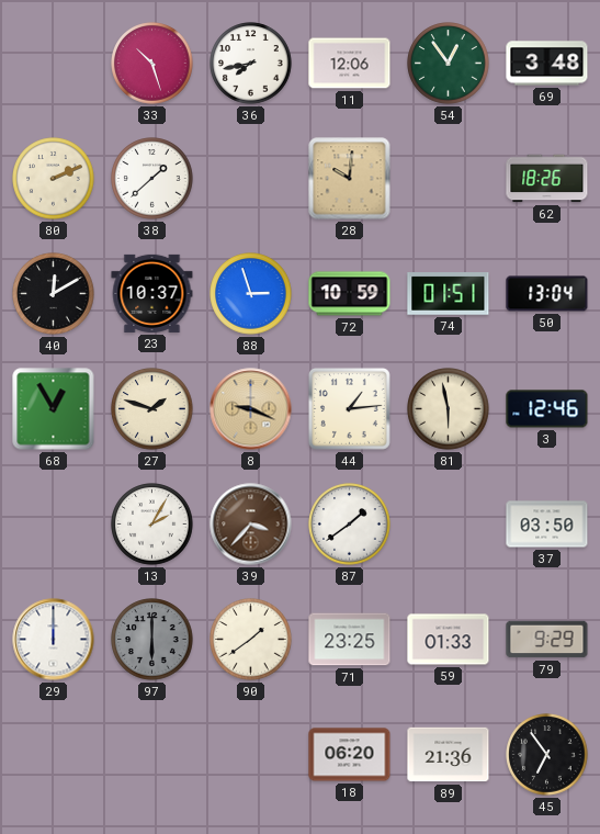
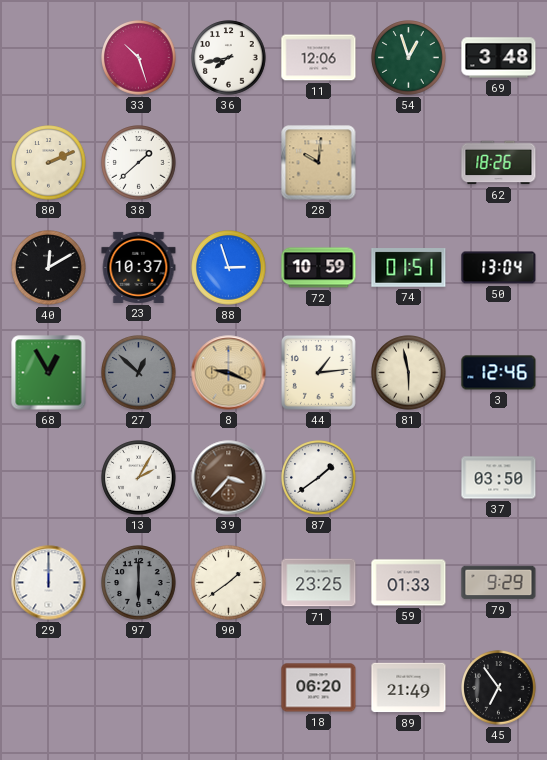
54: 12:54 -> 12:57
27: 1:48 -> 12:52
27 dial: cream -> grey
89: 21:36 -> 21:49
